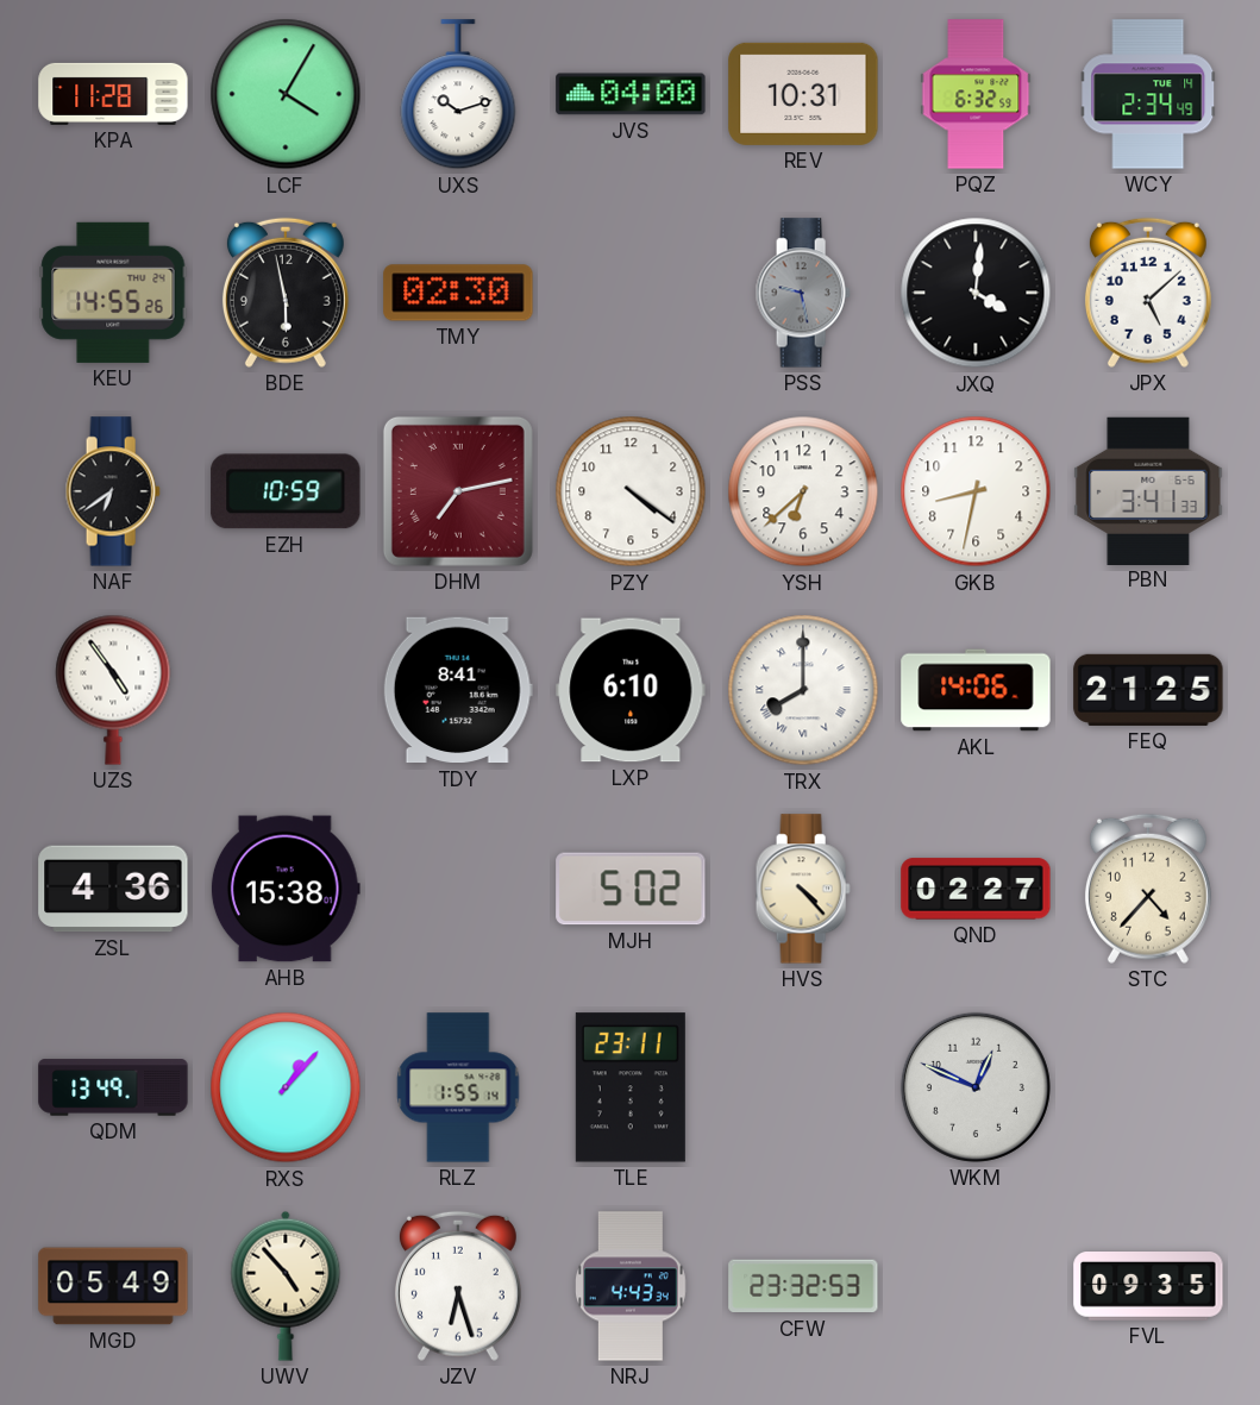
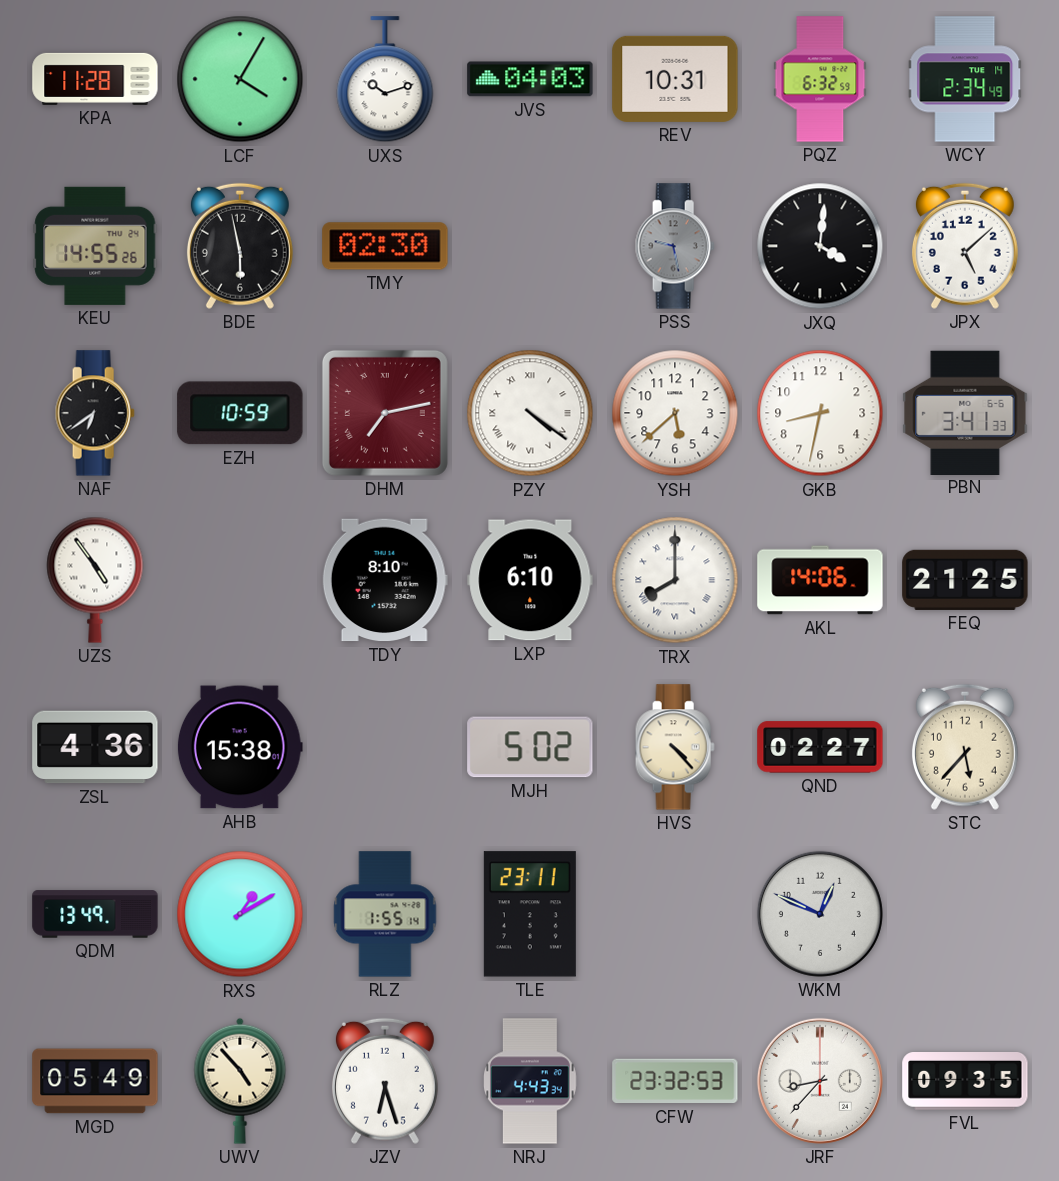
JVS: 04:00 -> 04:03
PZY numerals: Arabic -> Roman
YSH: 6:38 -> 5:38
TDY: 8:41 -> 8:10
STC: 4:37 -> 5:37
RXS: 1:07 -> 1:10
JRF: none -> 8:37
